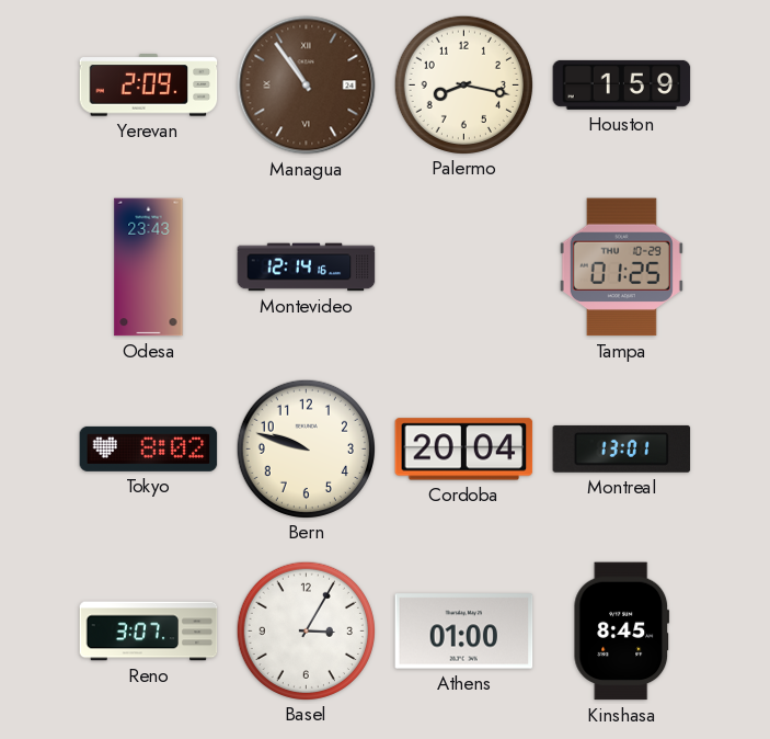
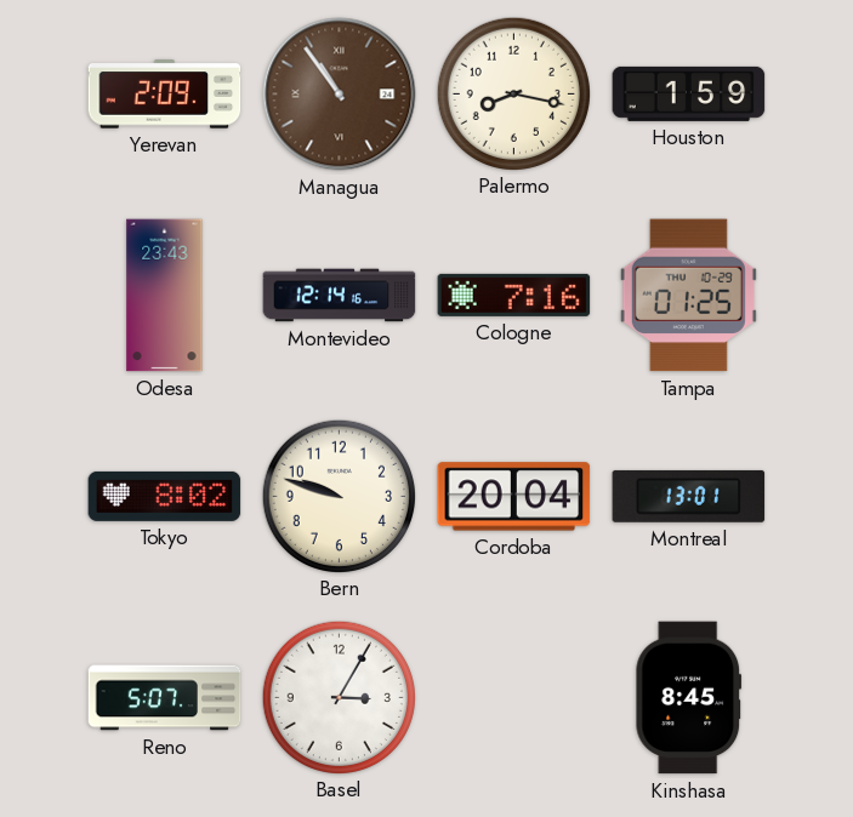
Cologne: none -> 7:16
Reno: 3:07 -> 5:07
Athens: 01:00 -> none
